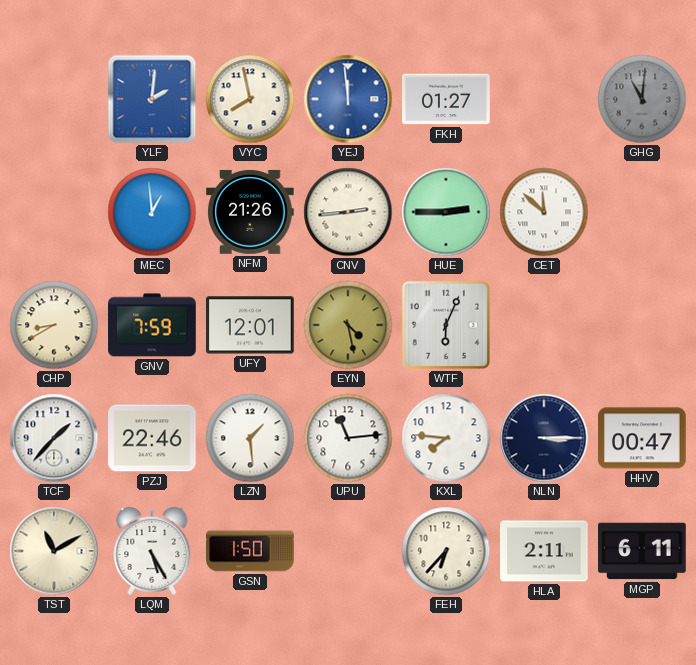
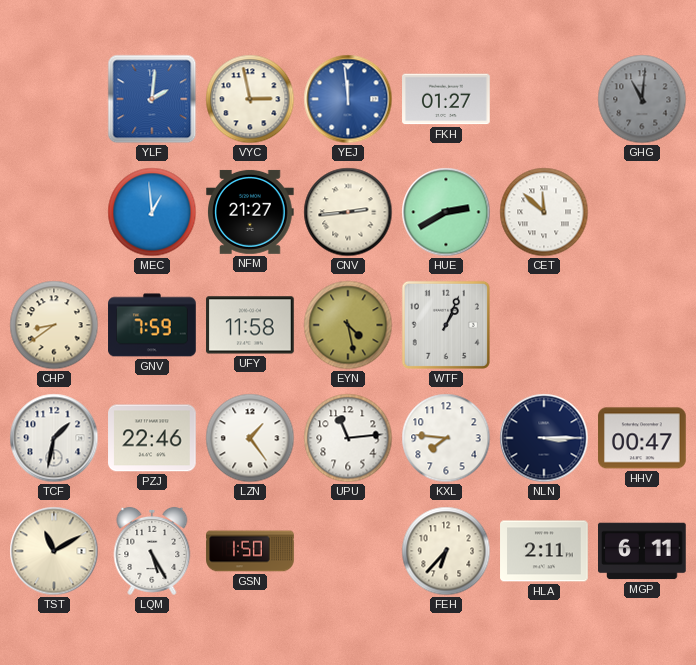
VYC: 7:58 -> 2:58
NFM: 21:26 -> 21:27
HUE: 2:45 -> 2:40
CHP: 8:40 -> 8:39
UFY: 12:01 -> 11:58
WTF: 6:04 -> 1:04
TCF: 1:37 -> 1:32
LZN: 1:29 -> 1:24
